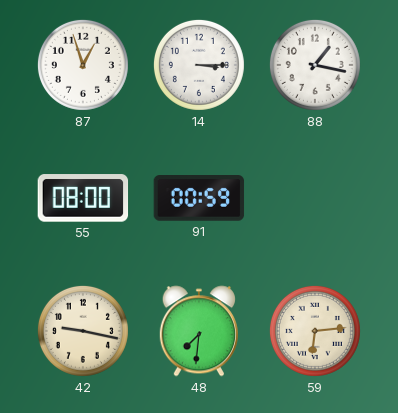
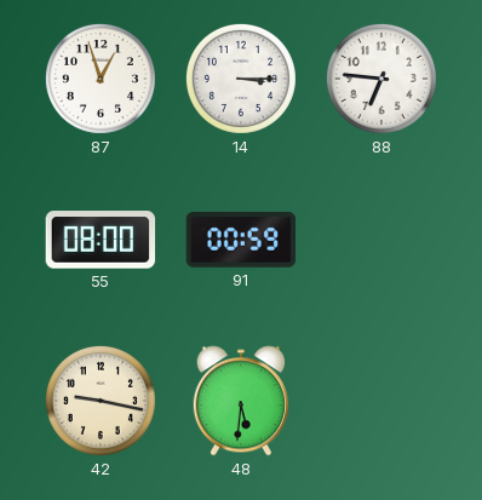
88: 1:17 -> 6:46
48: 7:31 -> 5:31
59: 6:14 -> none
